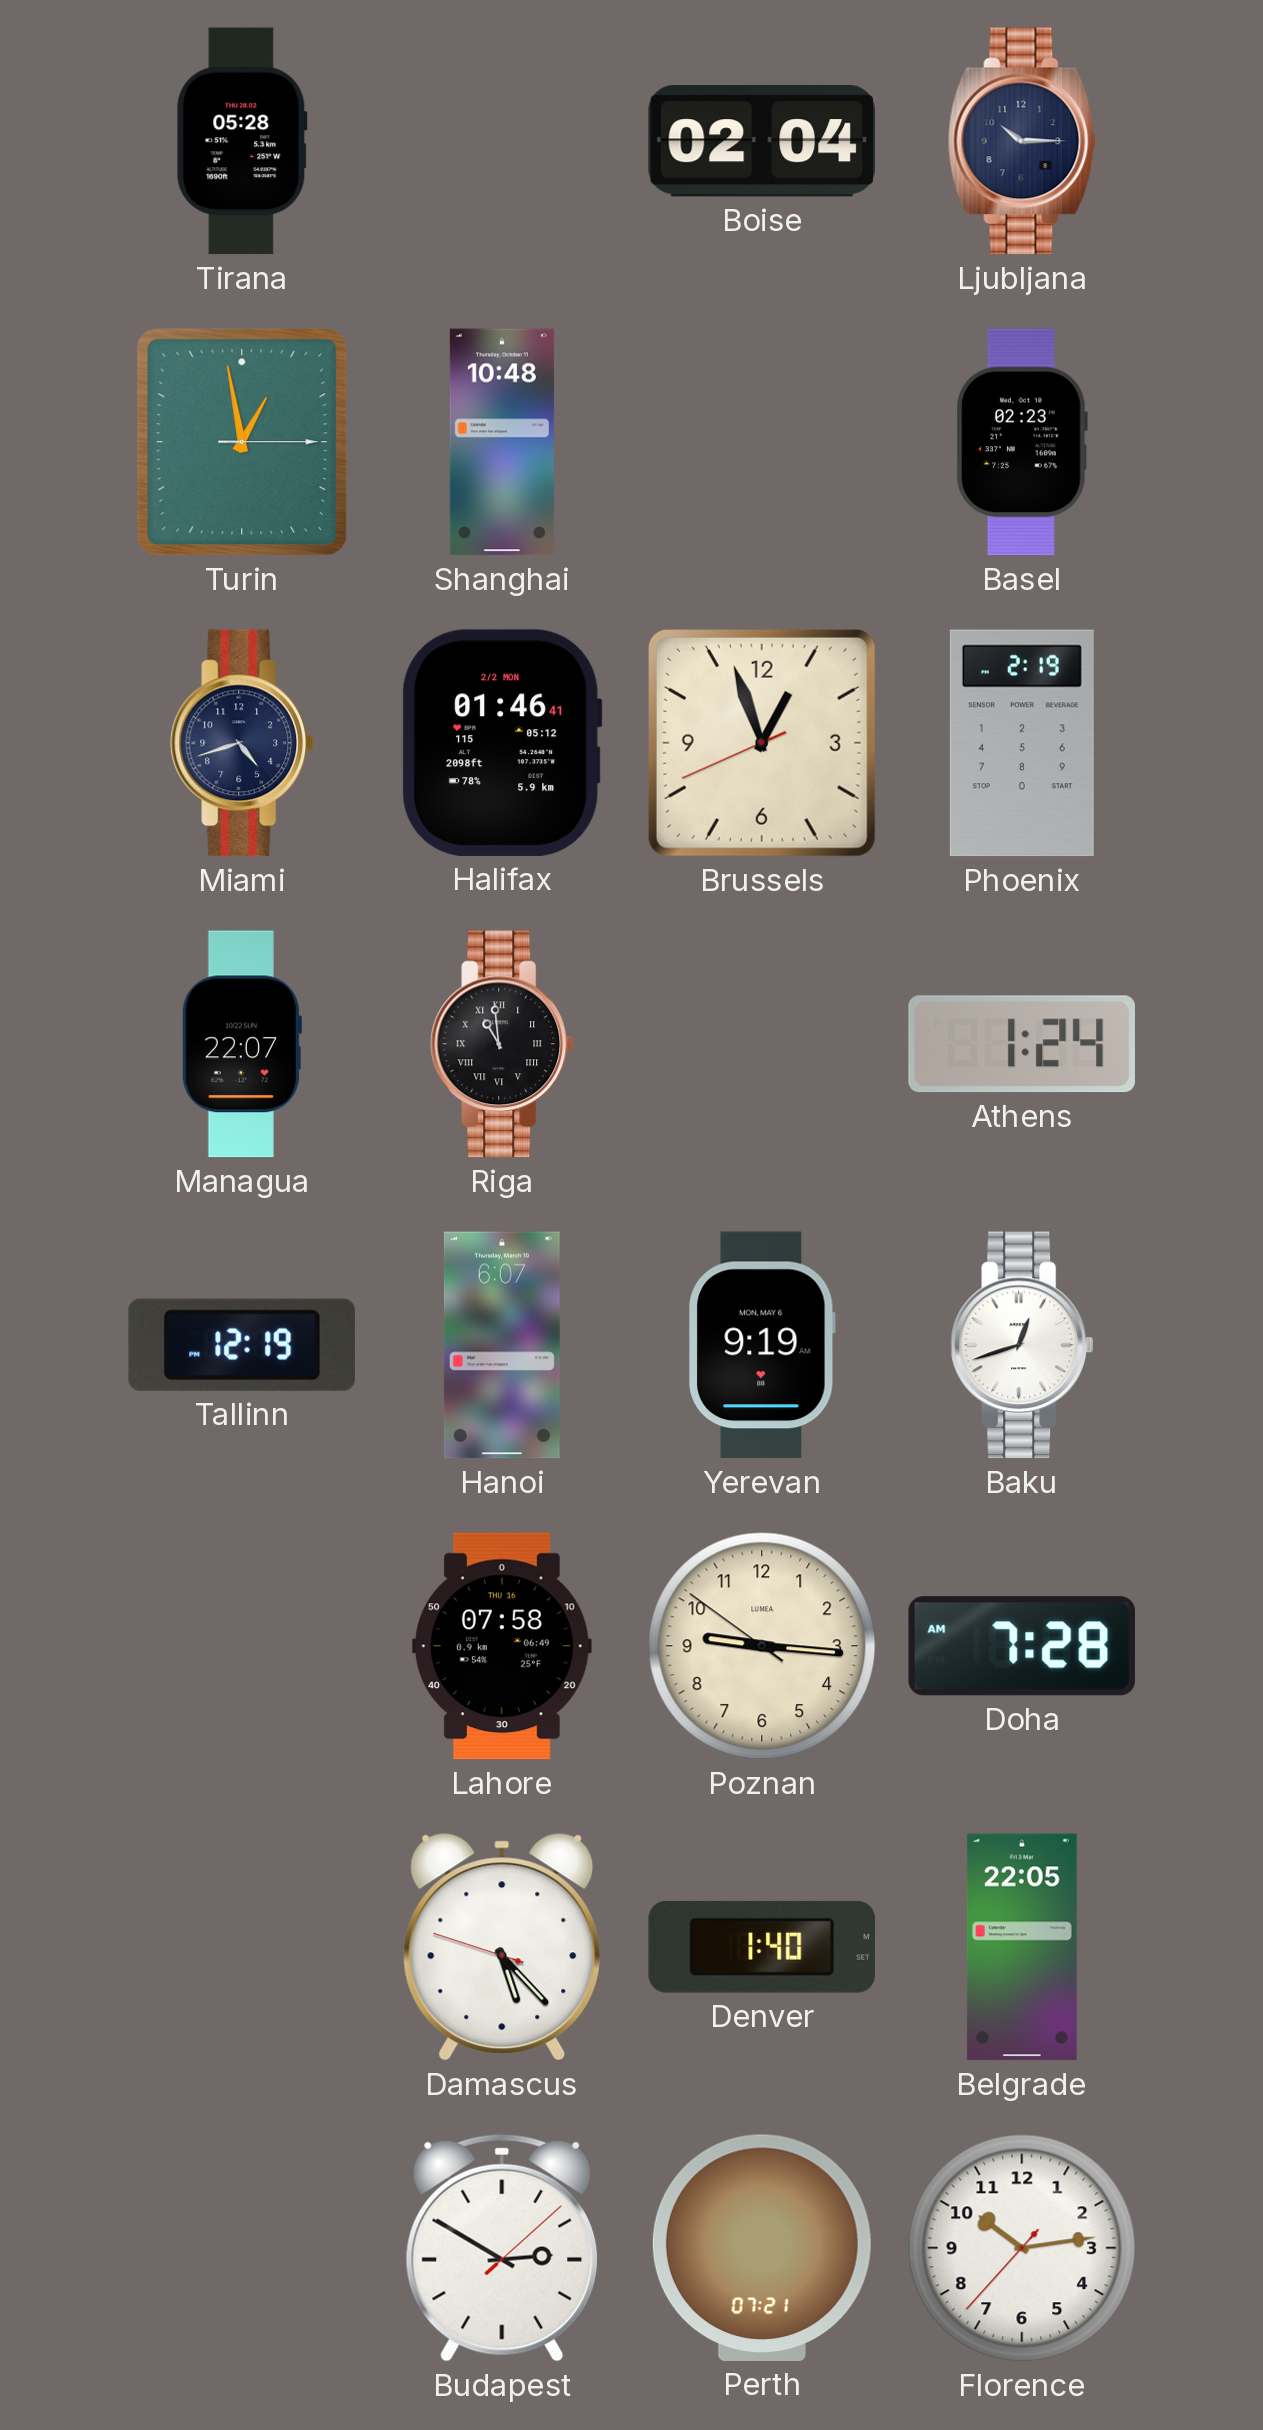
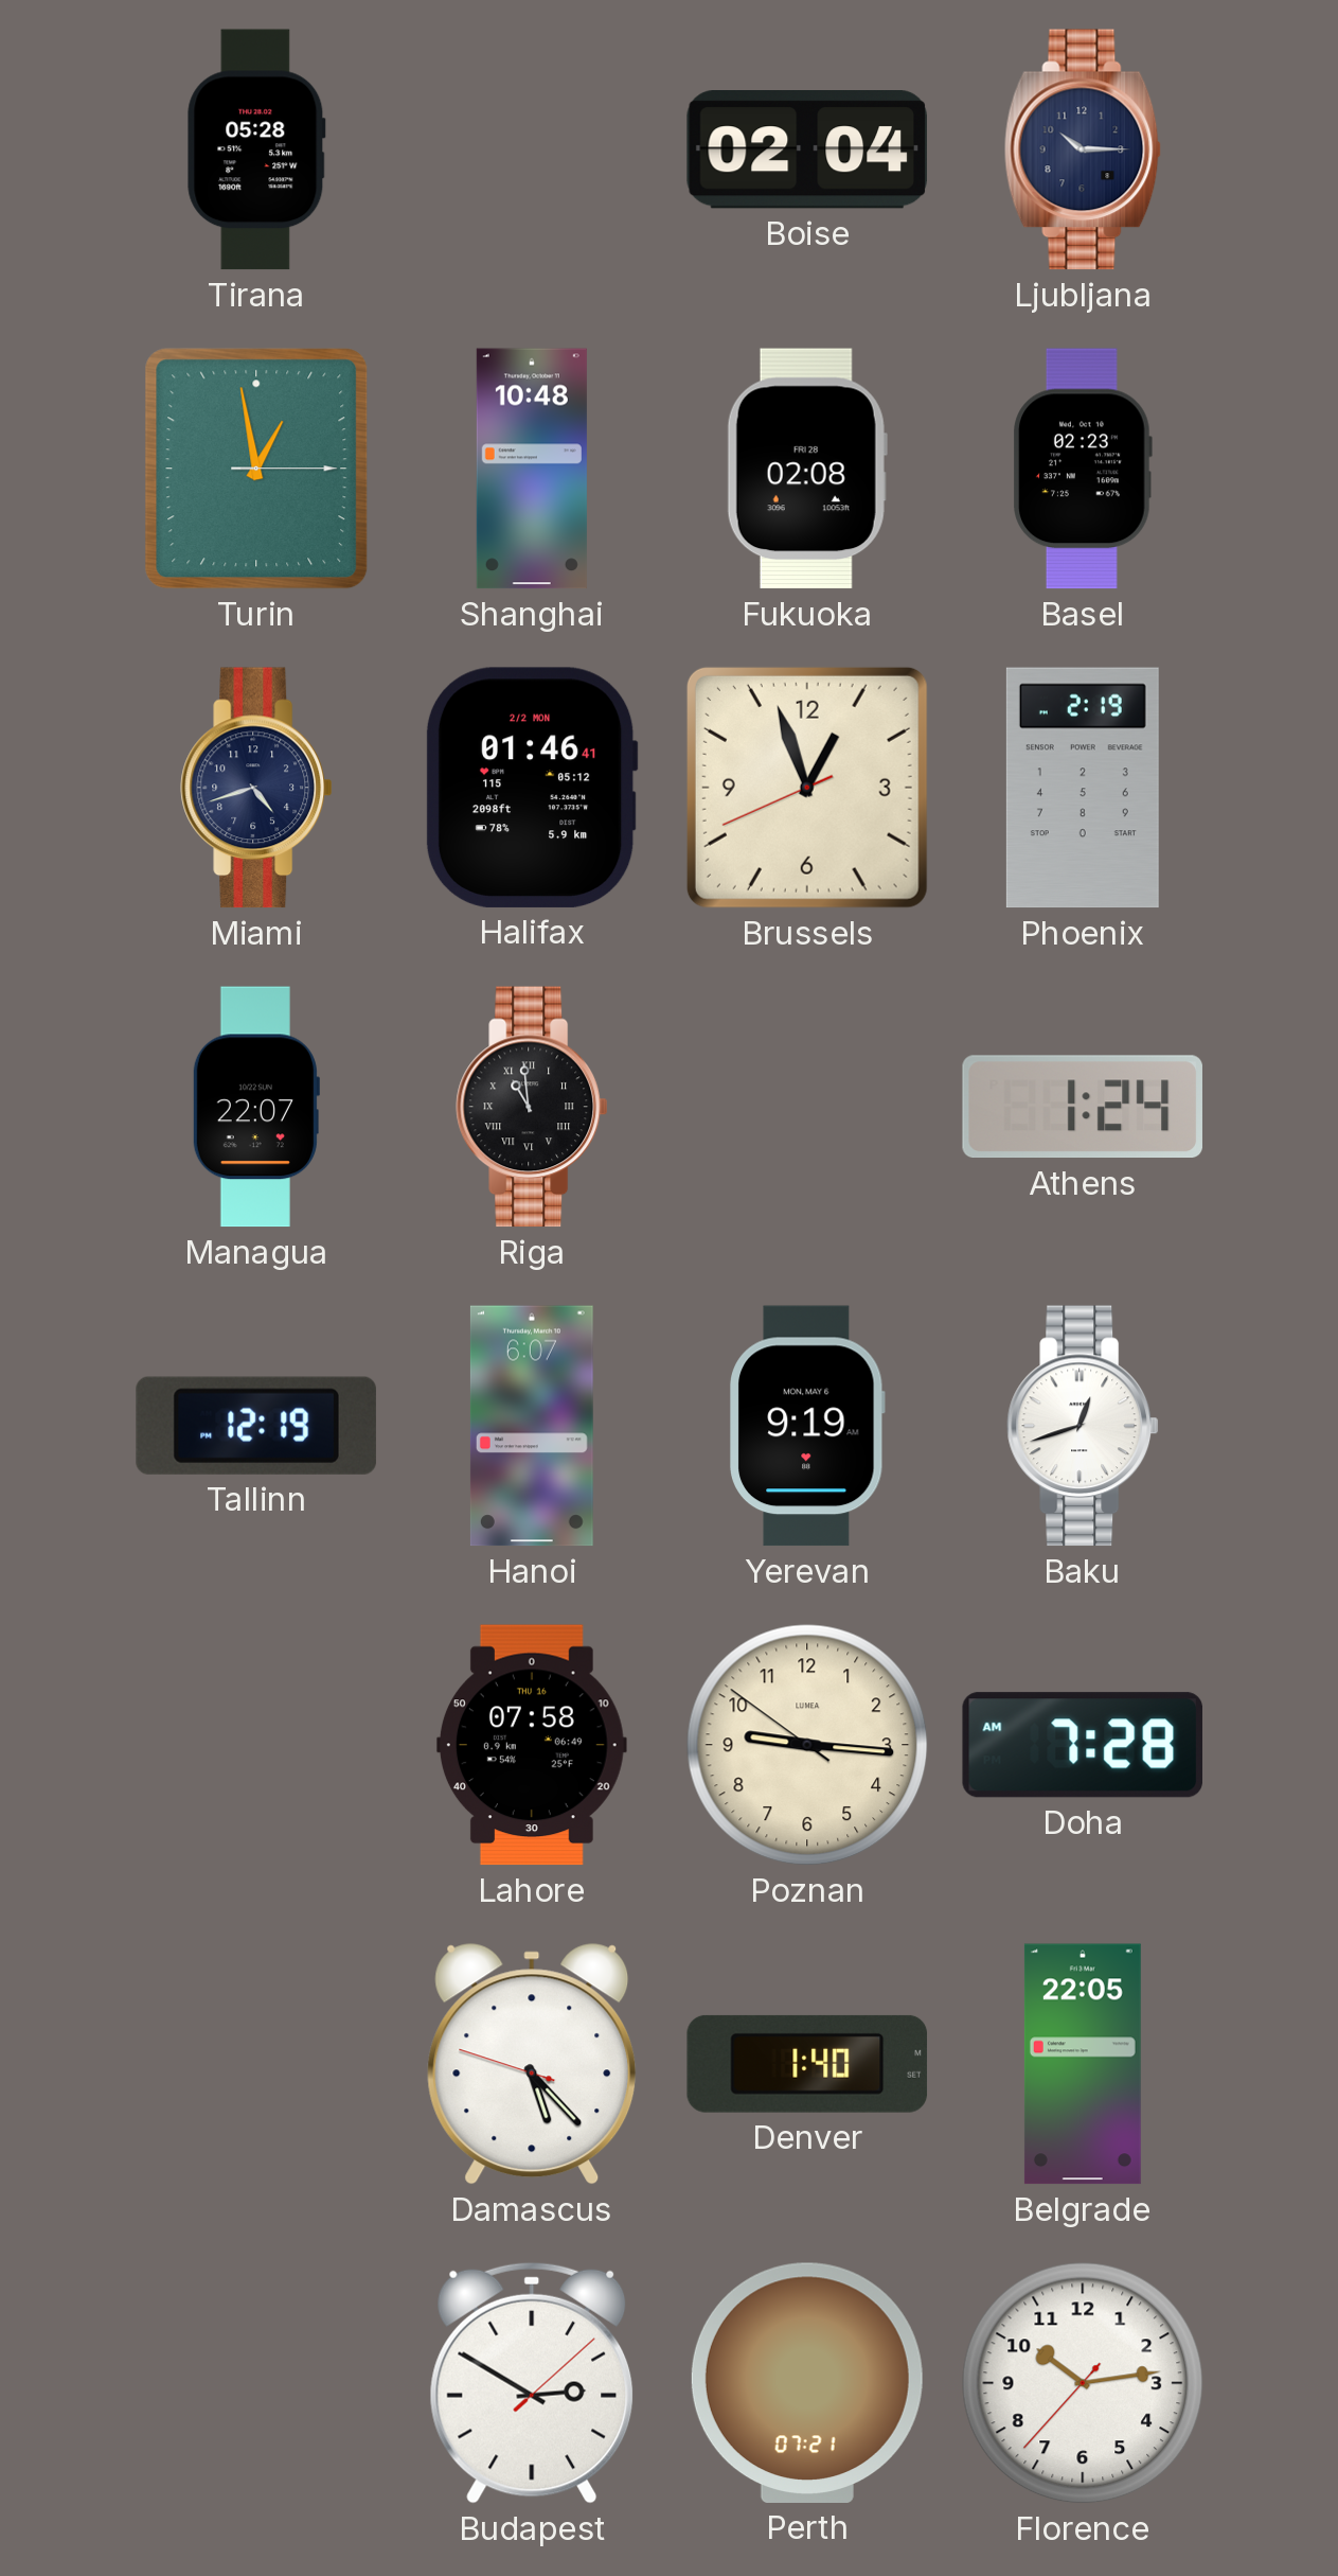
Fukuoka: none -> 02:08
